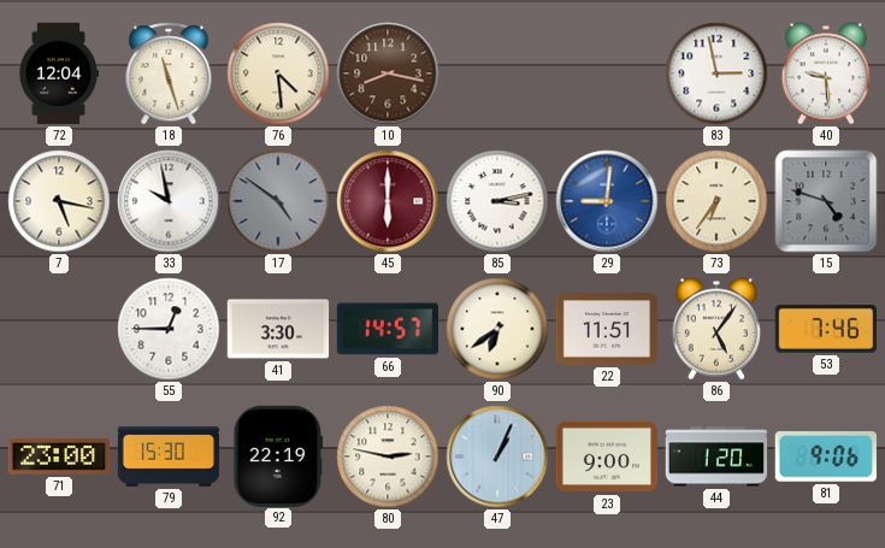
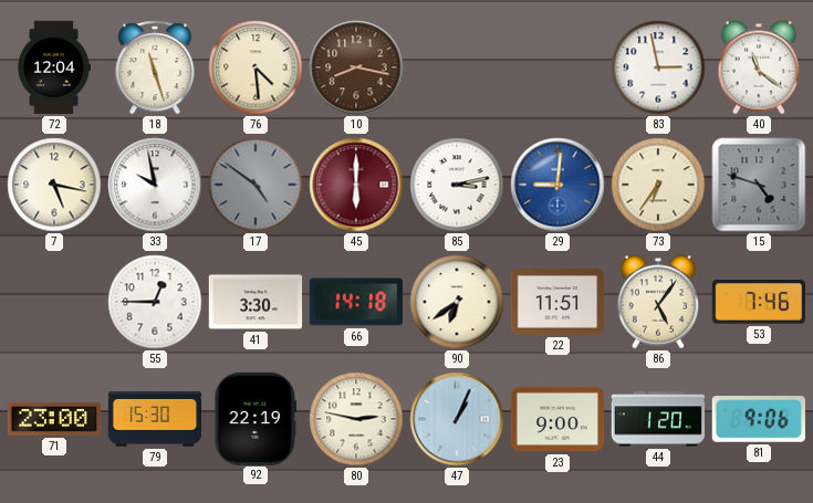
40: 9:29 -> 11:21
66: 14:57 -> 14:18
